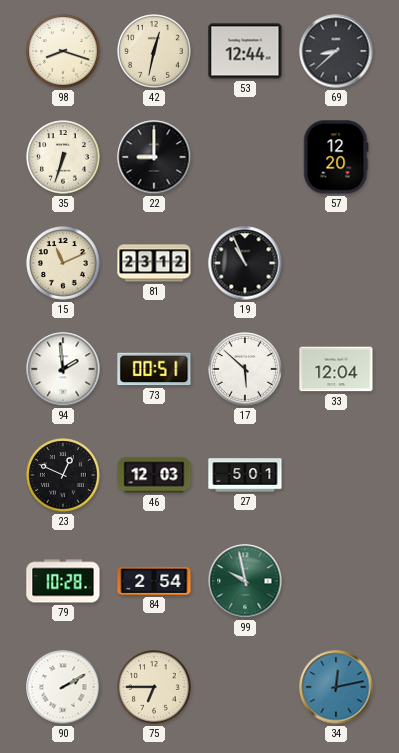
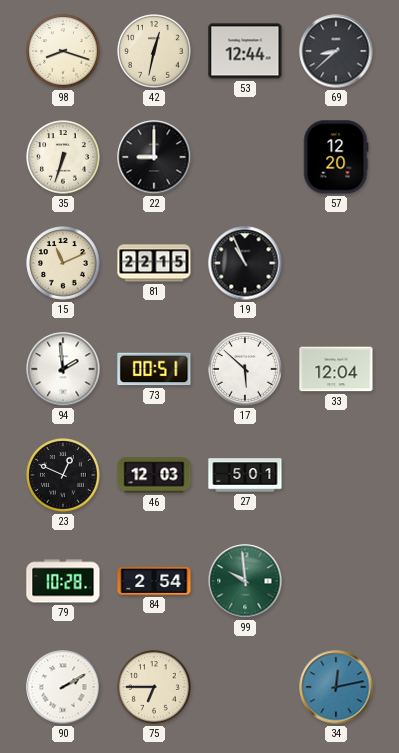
81: 23:12 -> 22:15
99: 9:58 -> 9:59
